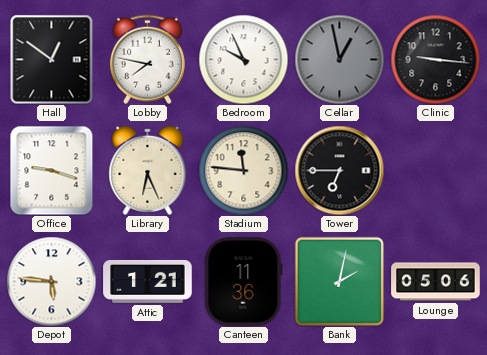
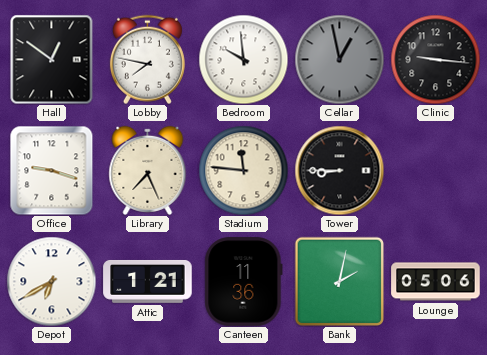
Bedroom: 9:56 -> 9:59
Library: 6:26 -> 7:26
Tower: 6:45 -> 8:45
Depot: 5:46 -> 6:40
